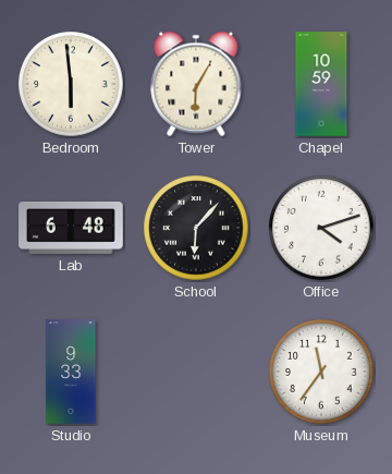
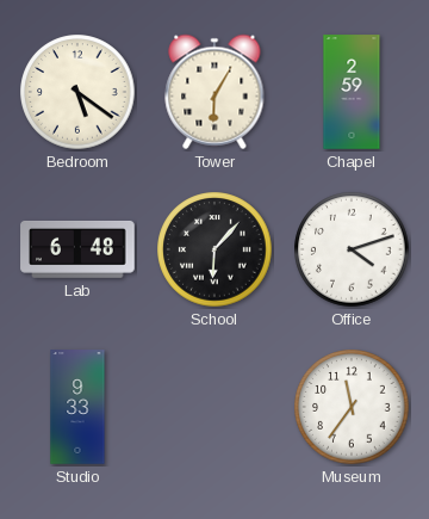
Bedroom: 5:59 -> 5:21
Chapel: 10:59 -> 2:59
